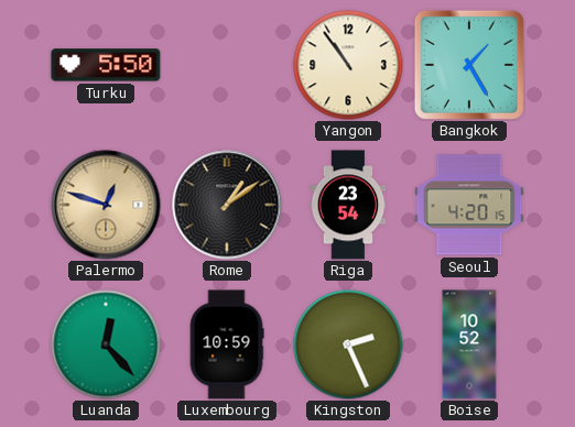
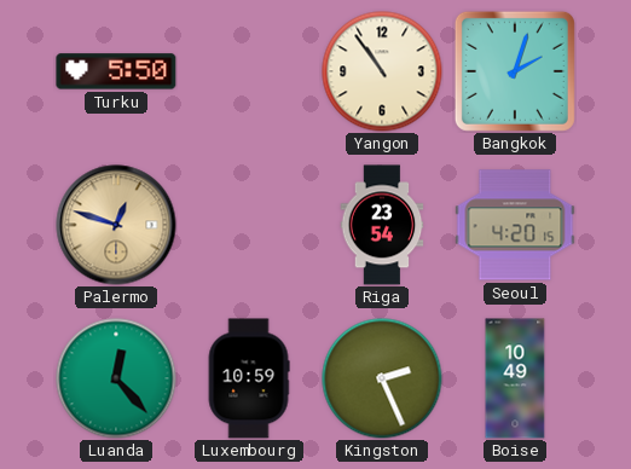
Bangkok: 1:25 -> 2:03
Rome: 1:09 -> none
Boise: 10:52 -> 10:49
